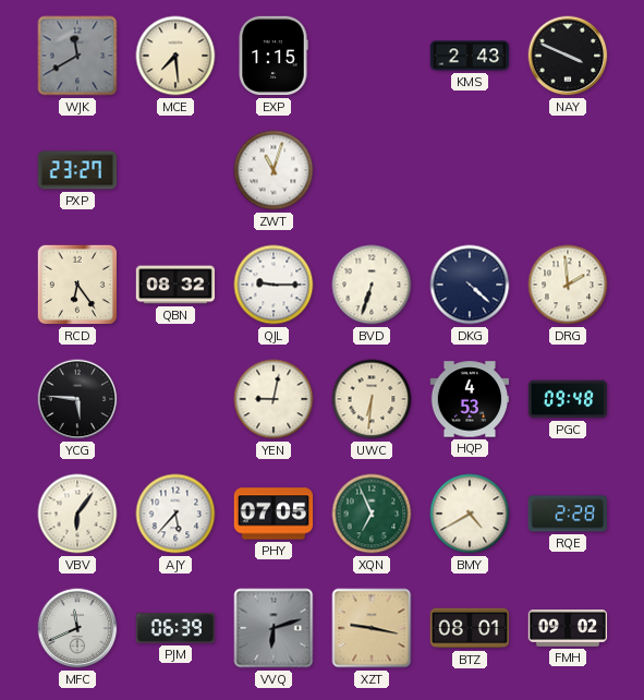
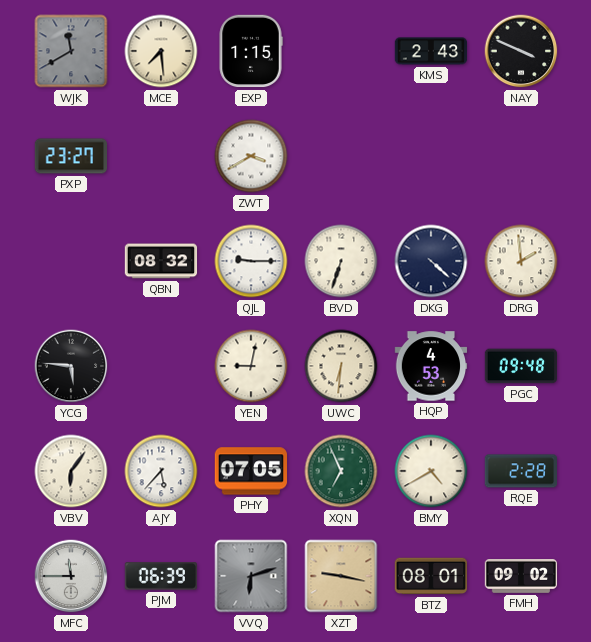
ZWT: 11:03 -> 3:40
RCD: 6:24 -> none
MFC: 11:41 -> 11:45
